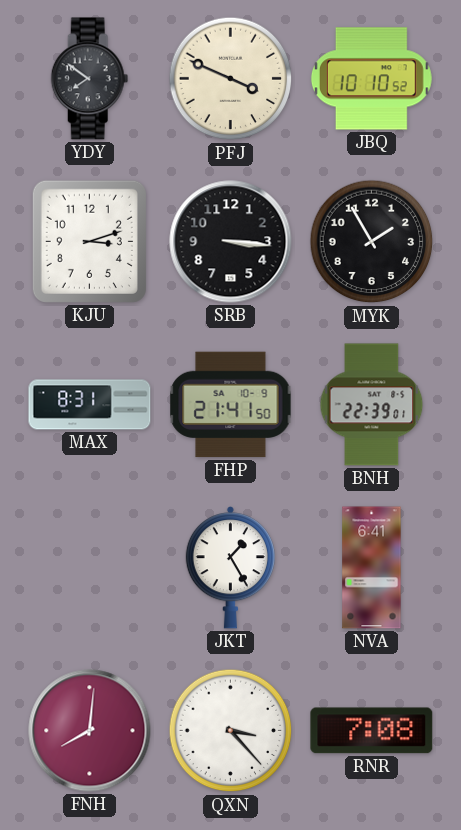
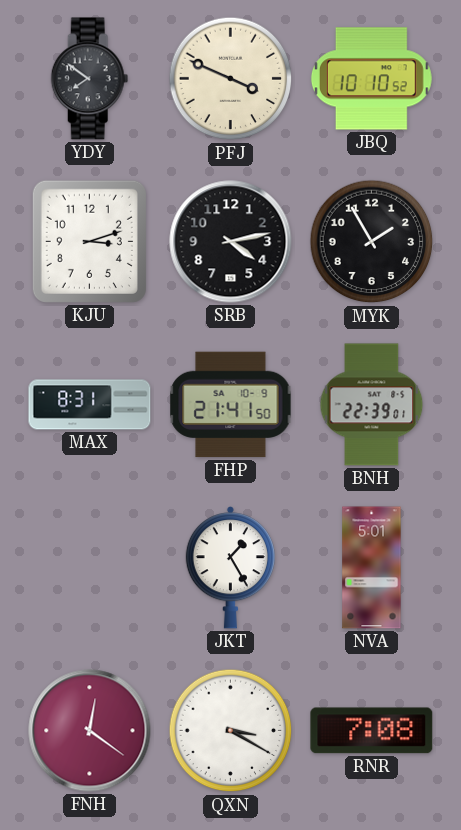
SRB: 3:16 -> 4:13
NVA: 6:41 -> 5:01
FNH: 8:01 -> 12:21
QXN: 3:23 -> 3:20
